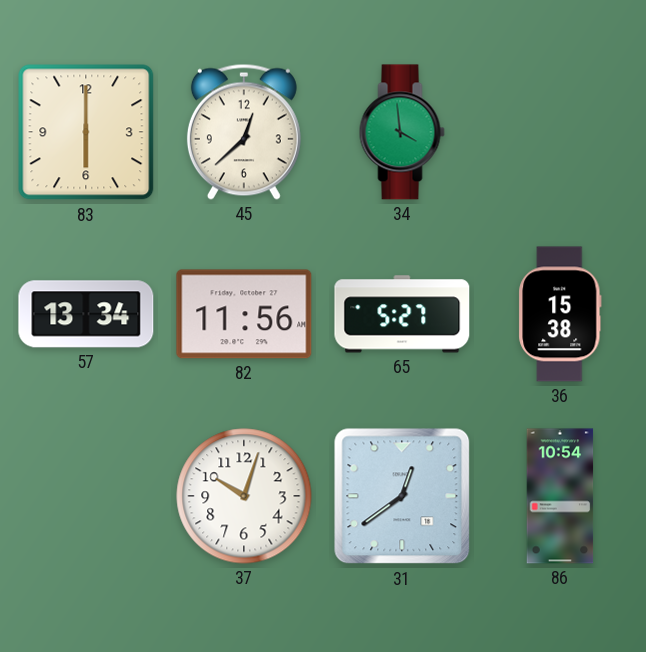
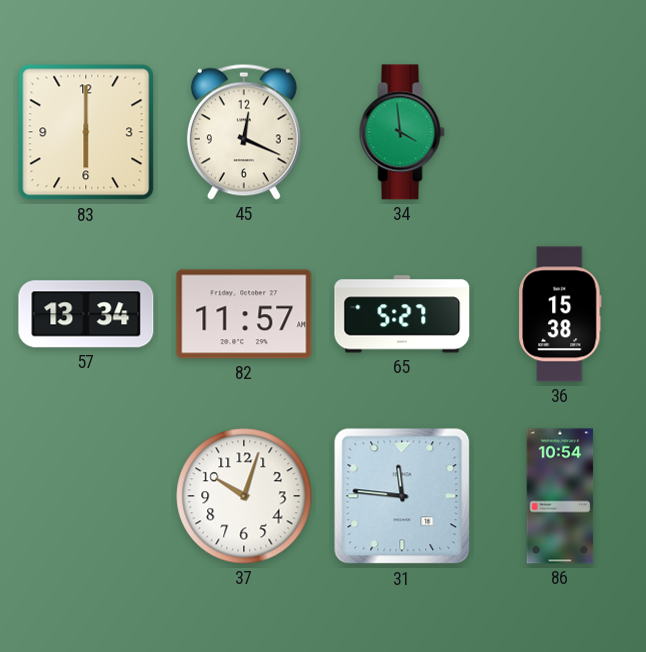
45: 12:38 -> 12:19
82: 11:56 -> 11:57
31: 12:39 -> 11:46
